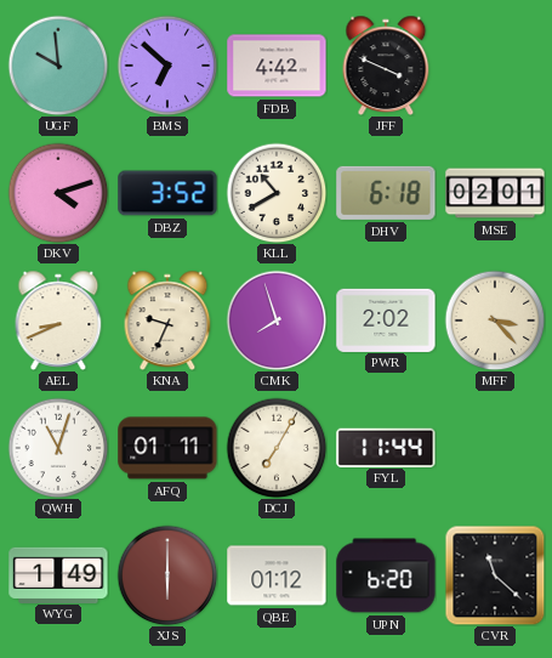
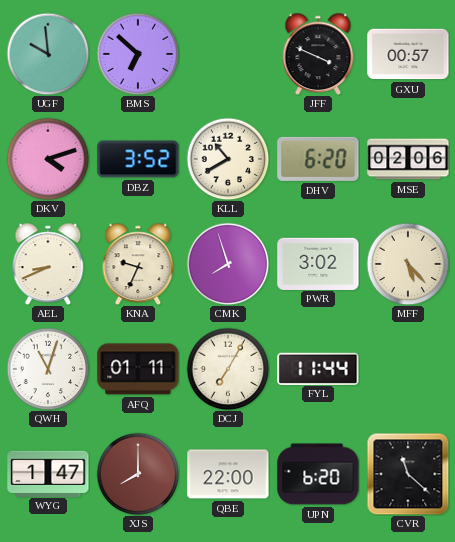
FDB: 4:42 -> none
GXU: none -> 00:57
DHV: 6:18 -> 6:20
MSE: 02:01 -> 02:06
PWR: 2:02 -> 3:02
MFF: 3:23 -> 5:23
WYG: 1:49 -> 1:47
XJS: 6:00 -> 8:00
QBE: 01:12 -> 22:00
